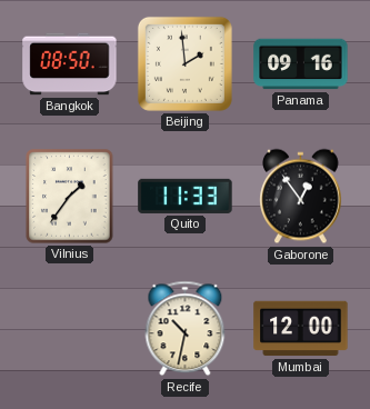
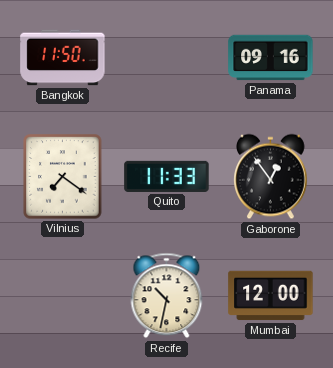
Bangkok: 08:50 -> 11:50
Beijing: 1:59 -> none
Vilnius: 1:36 -> 7:21
